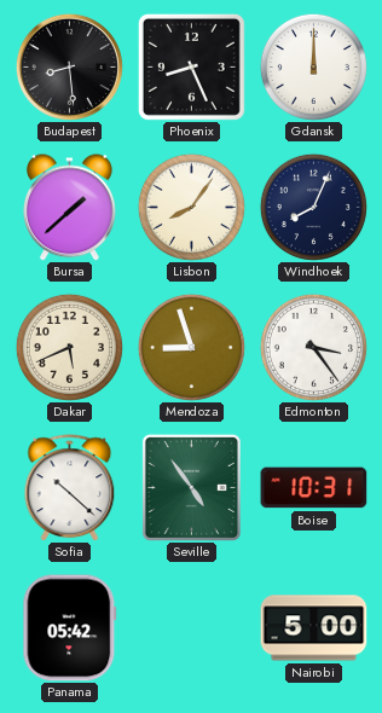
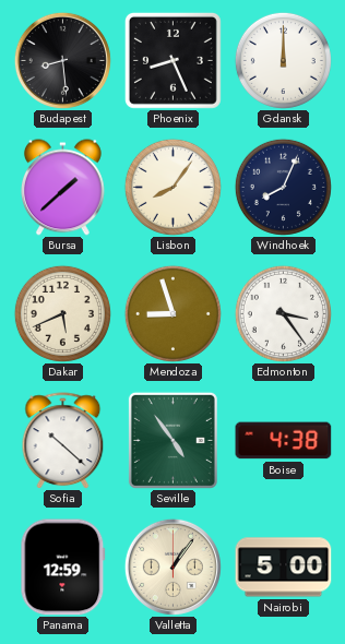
Boise: 10:31 -> 4:38
Panama: 05:42 -> 12:59
Valletta: none -> 1:06
